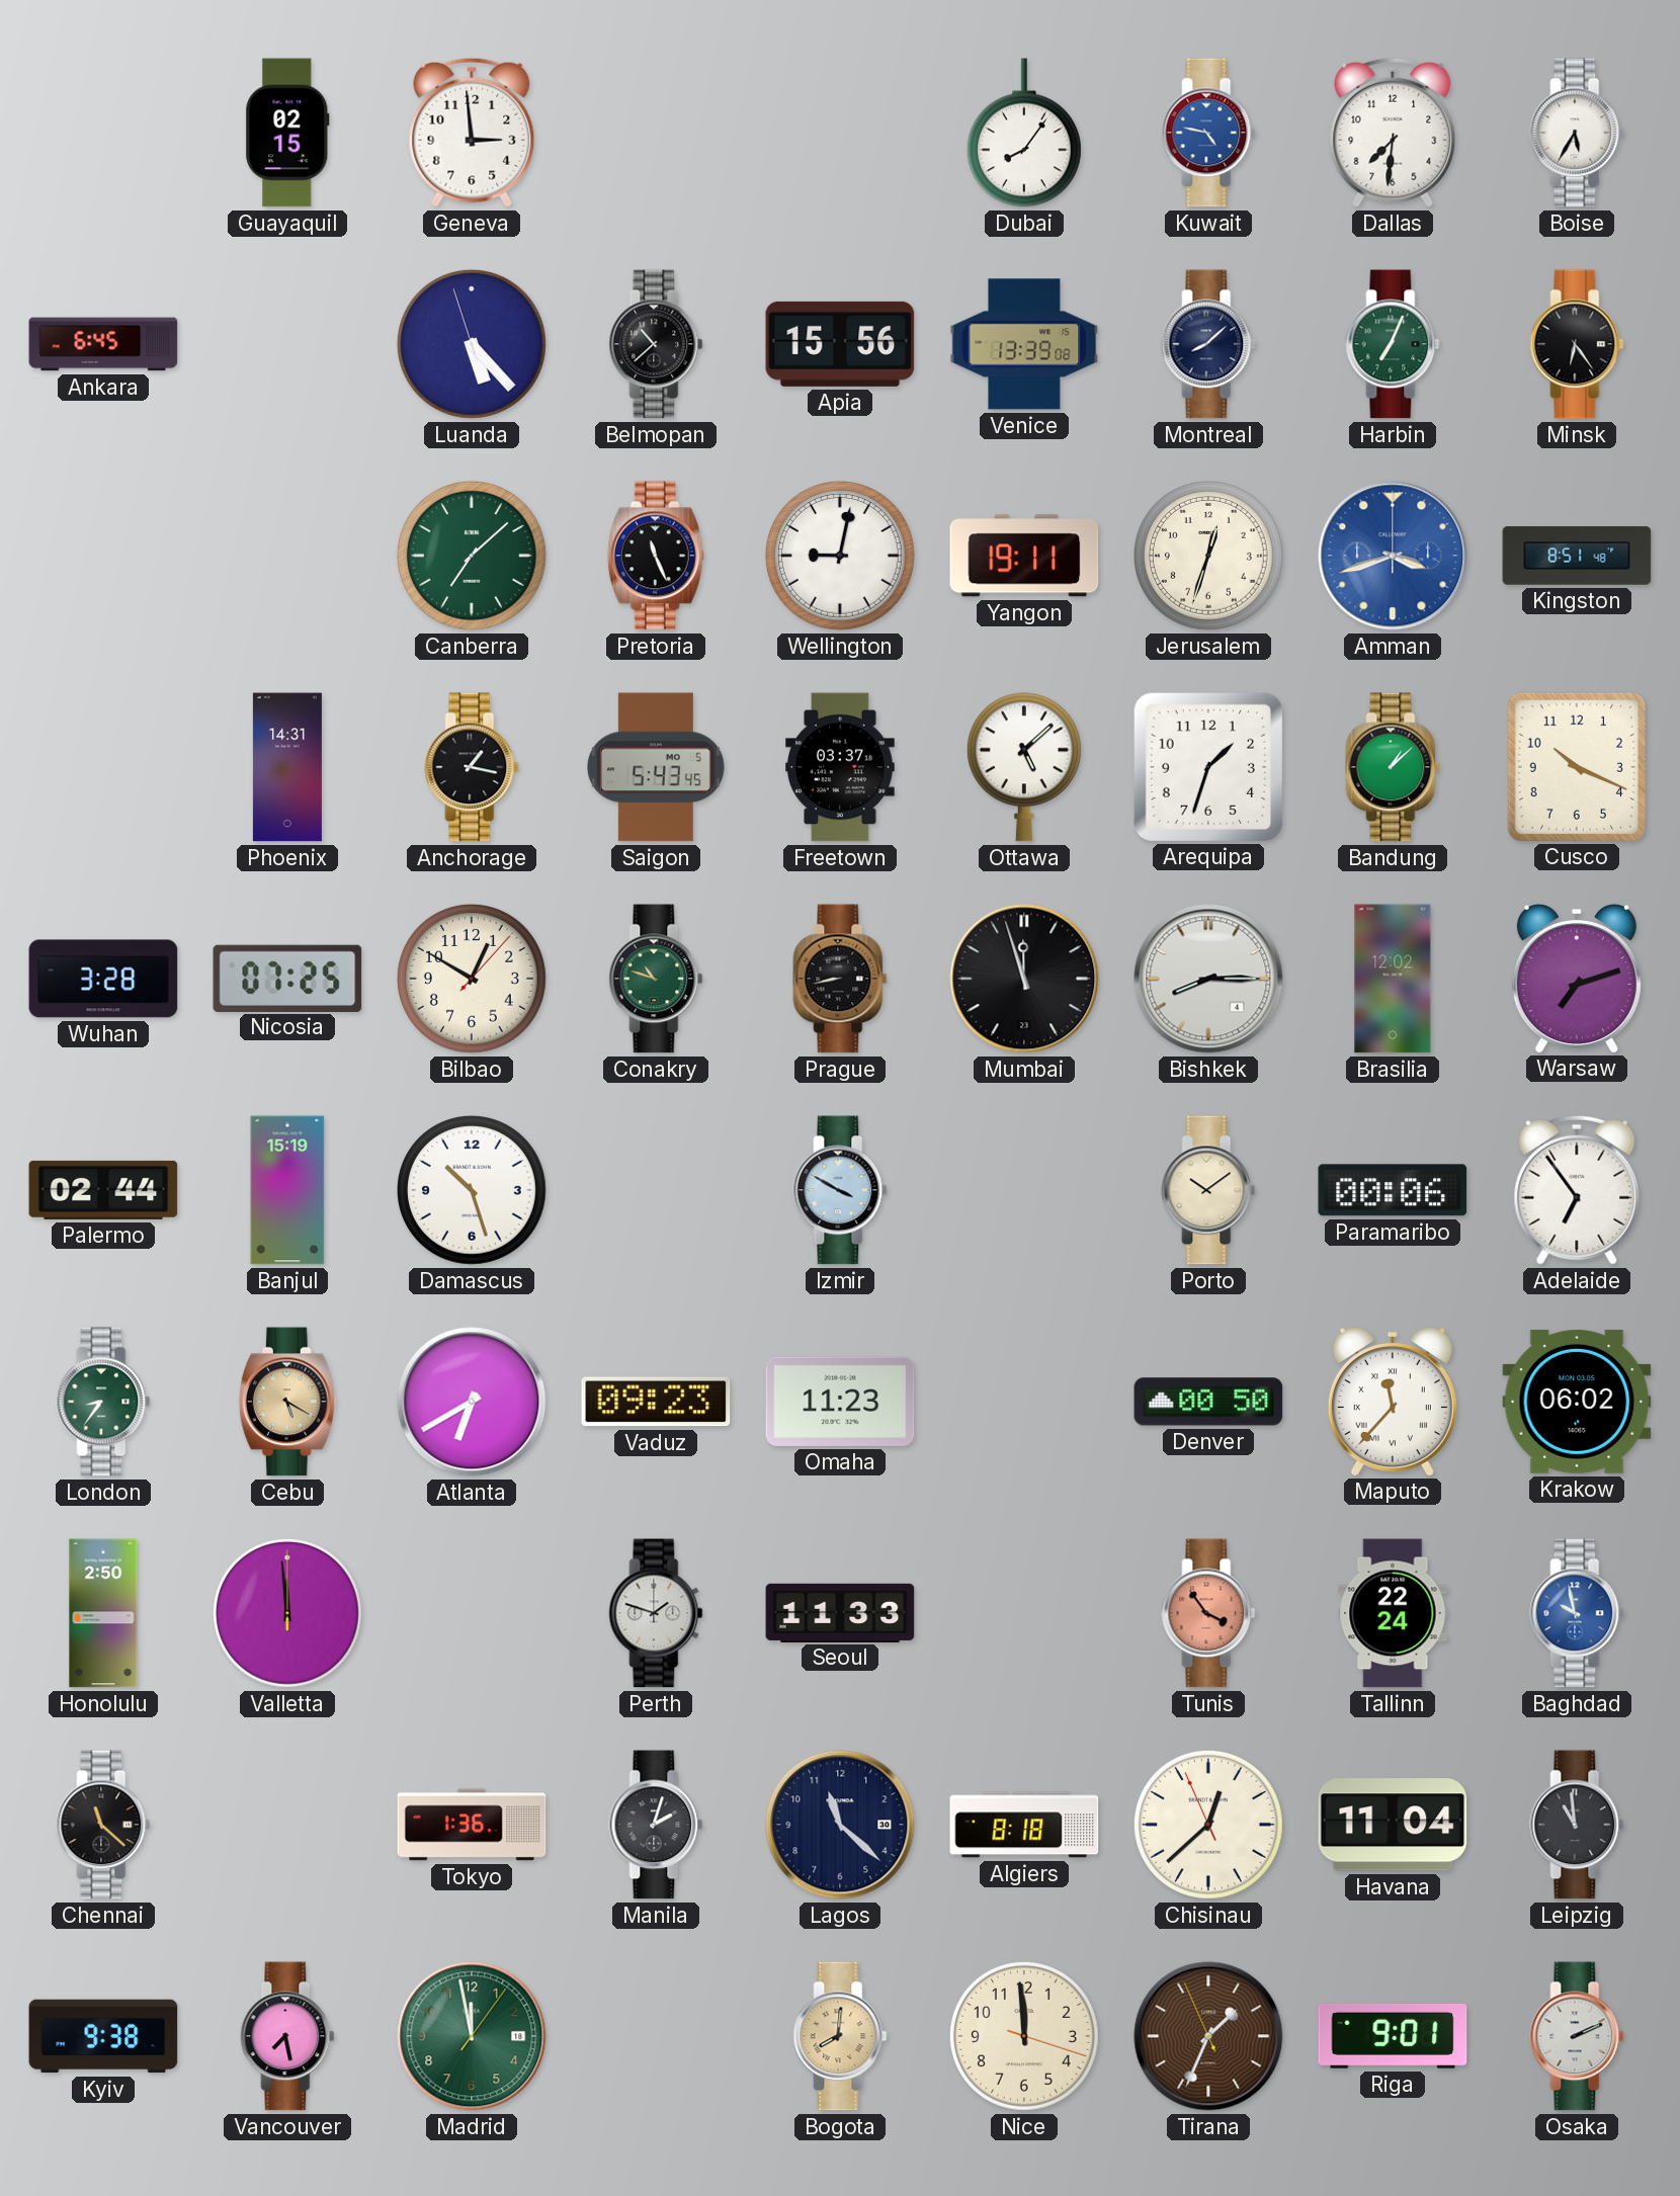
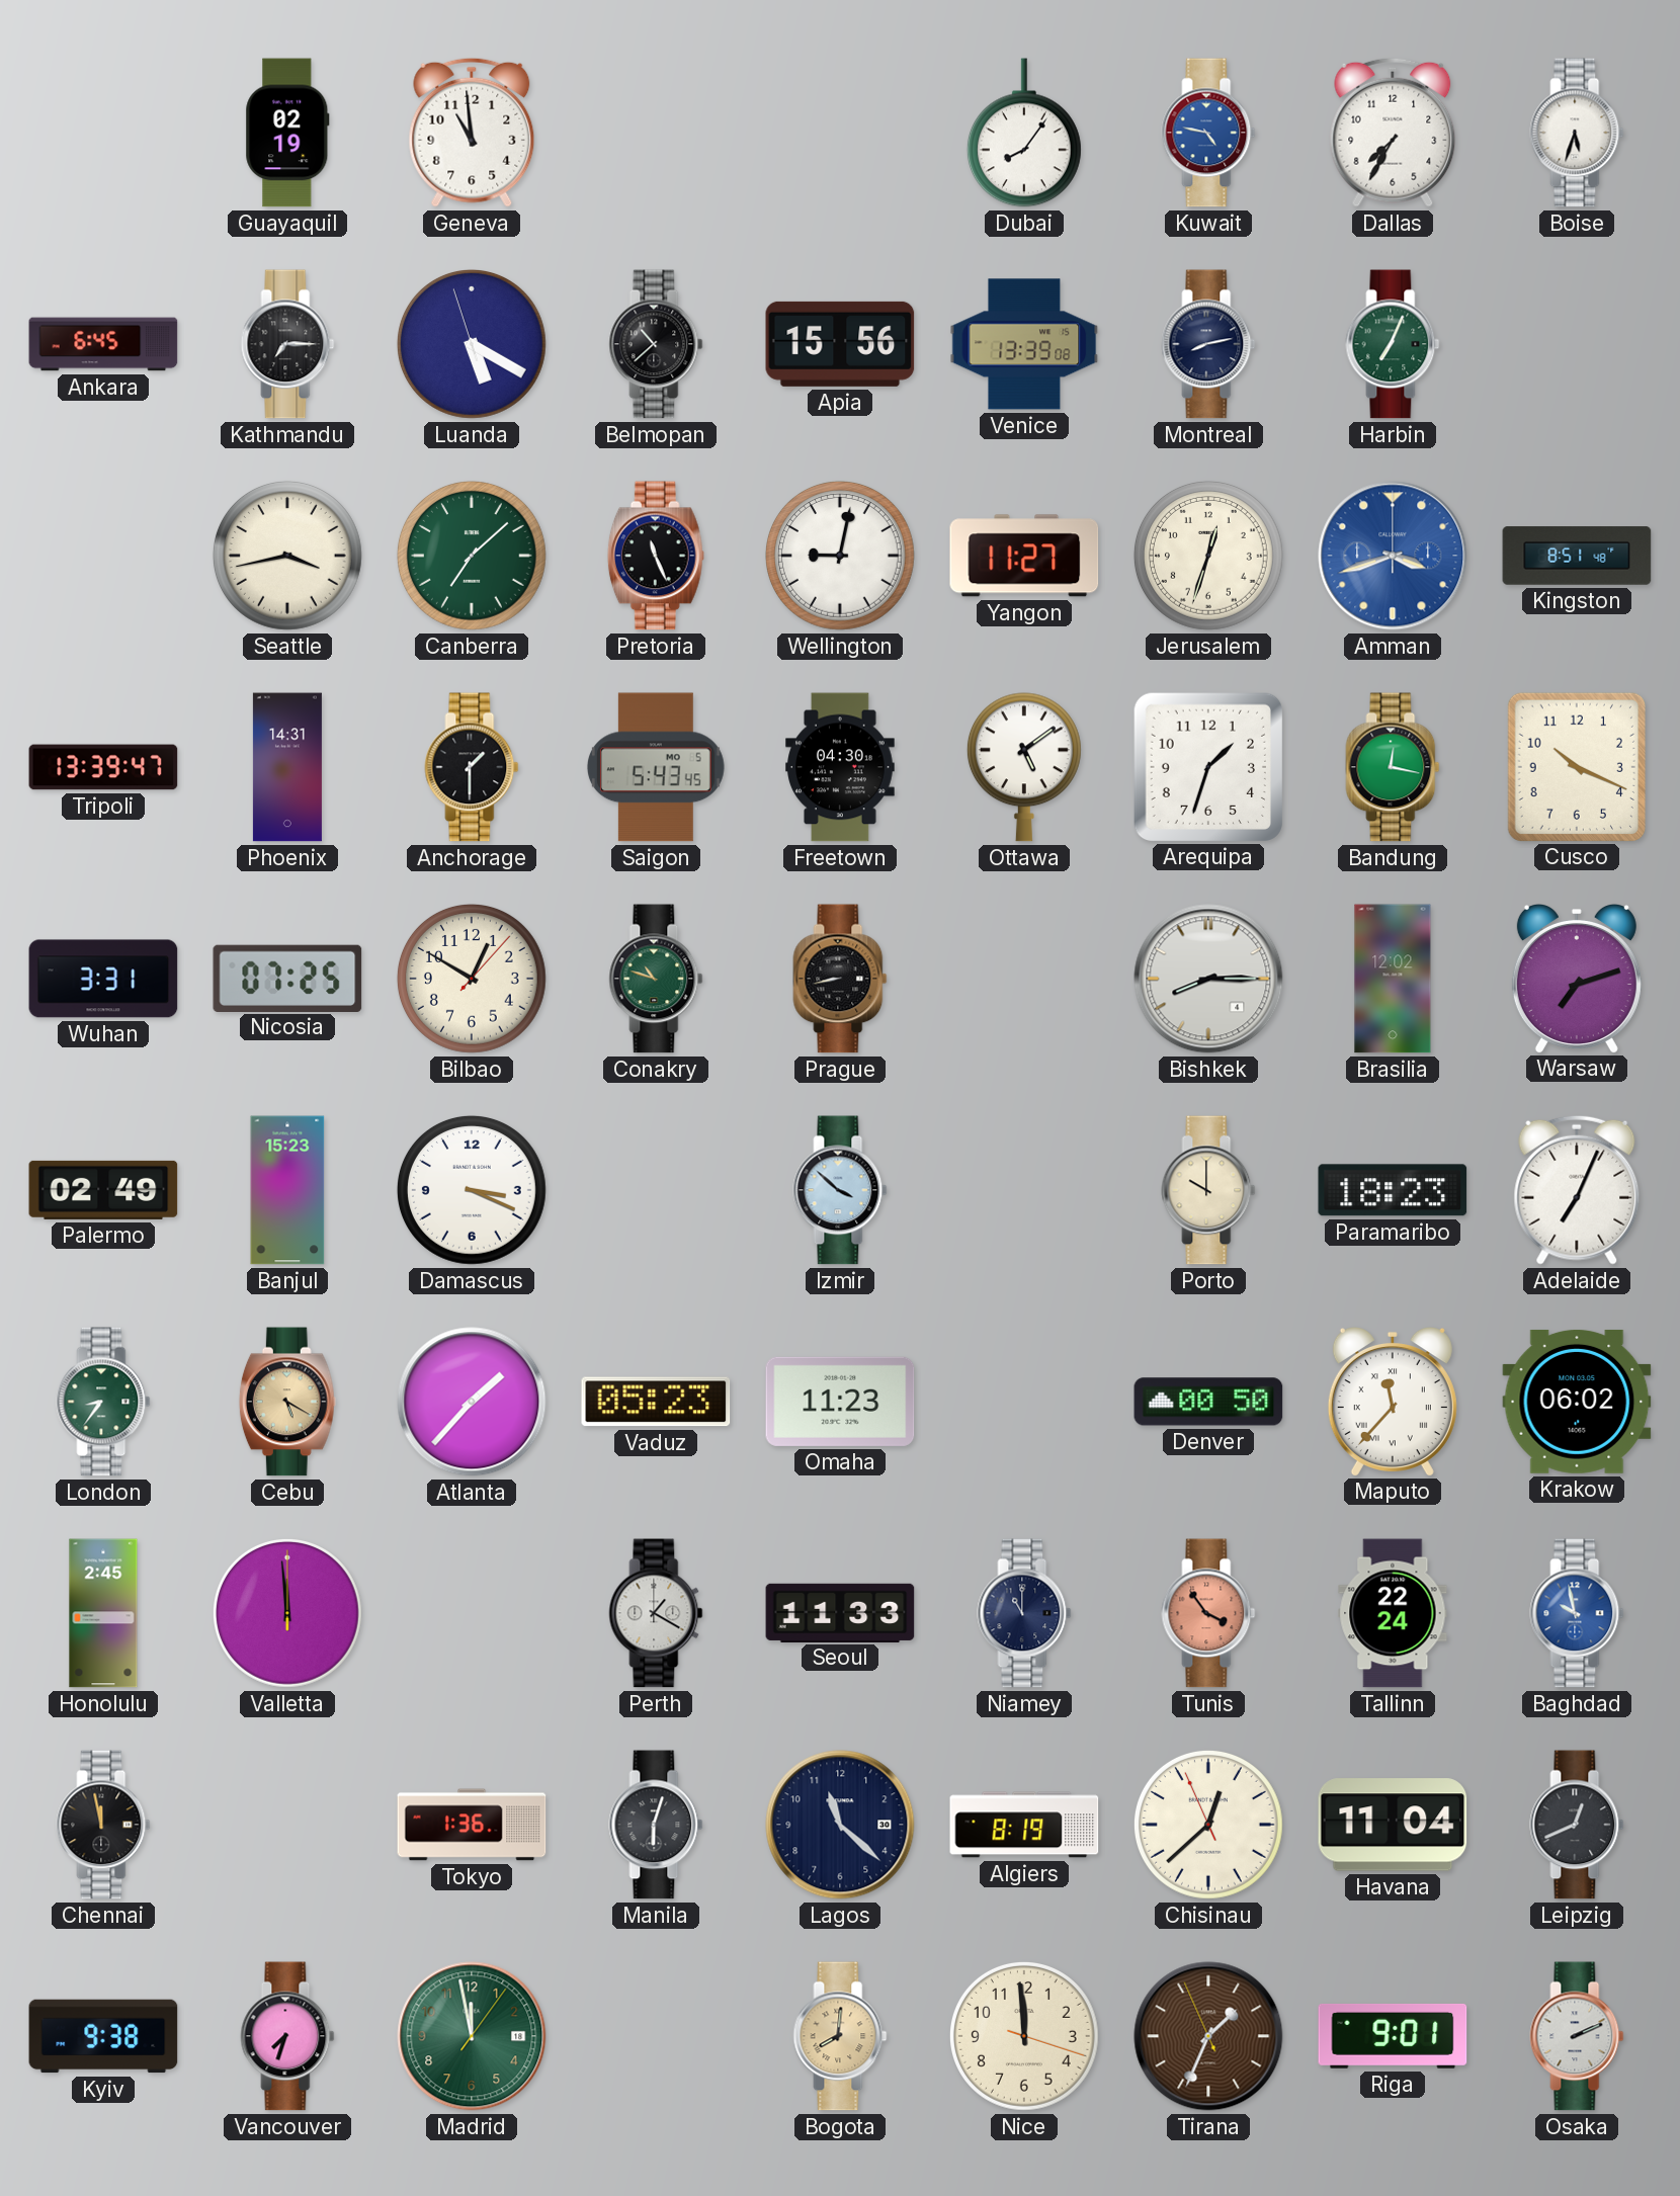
Guayaquil: 02:15 -> 02:19
Geneva: 2:59 -> 10:59
Dallas: 7:31 -> 7:35
Boise: 5:35 -> 5:33
Kathmandu: none -> 7:15
Luanda: 5:22 -> 5:19
Montreal: 8:08 -> 8:13
Minsk: 6:24 -> none
Seattle: none -> 3:43
Yangon: 19:11 -> 11:27
Tripoli: none -> 13:39
Anchorage: 1:17 -> 1:30
Freetown: 03:37 -> 04:30
Ottawa: 5:08 -> 5:09
Bandung: 1:08 -> 12:17
Wuhan: 3:28 -> 3:31
Mumbai: 11:57 -> none
Palermo: 02:44 -> 02:49
Banjul: 15:19 -> 15:23
Damascus: 10:27 -> 3:19
Izmir: 3:50 -> 3:52
Porto: 10:09 -> 10:00
Paramaribo: 00:06 -> 18:23
Adelaide: 6:54 -> 7:04
Atlanta: 6:40 -> 1:37
Vaduz: 09:23 -> 05:23
Honolulu: 2:50 -> 2:45
Perth: 1:48 -> 1:20
Niamey: none -> 11:00
Chennai: 11:22 -> 11:58
Manila: 2:03 -> 6:03
Algiers: 8:18 -> 8:19
Leipzig: 10:59 -> 12:41
Vancouver: 7:28 -> 7:33
